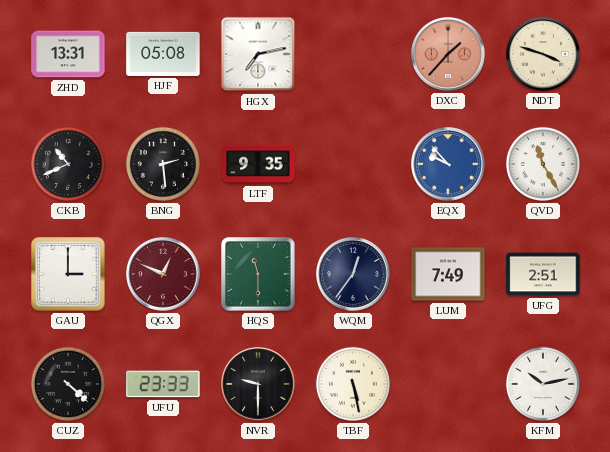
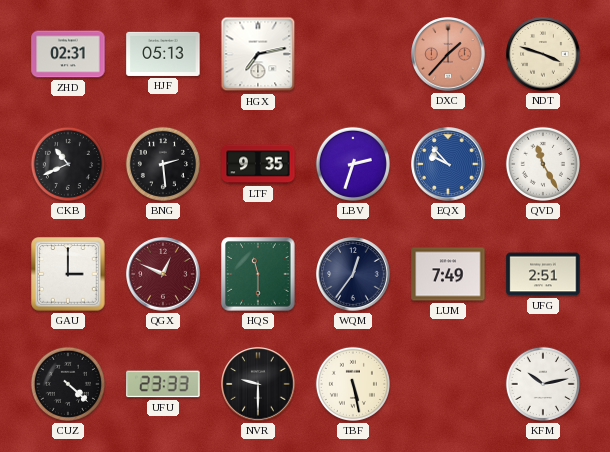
ZHD: 13:31 -> 02:31
HJF: 05:08 -> 05:13
LBV: none -> 2:33
